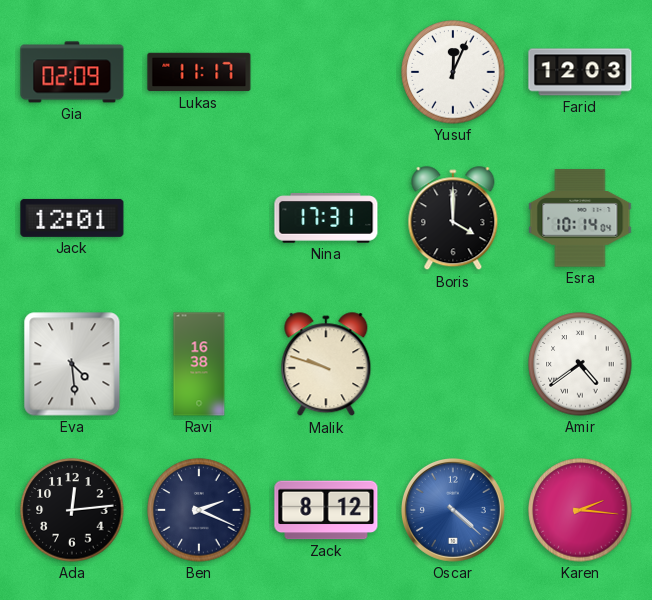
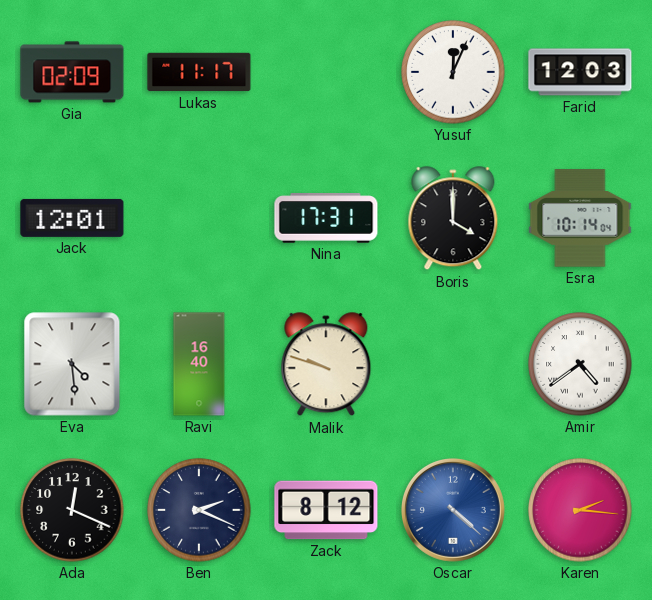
Ravi: 16:38 -> 16:40
Ada: 12:14 -> 12:19
